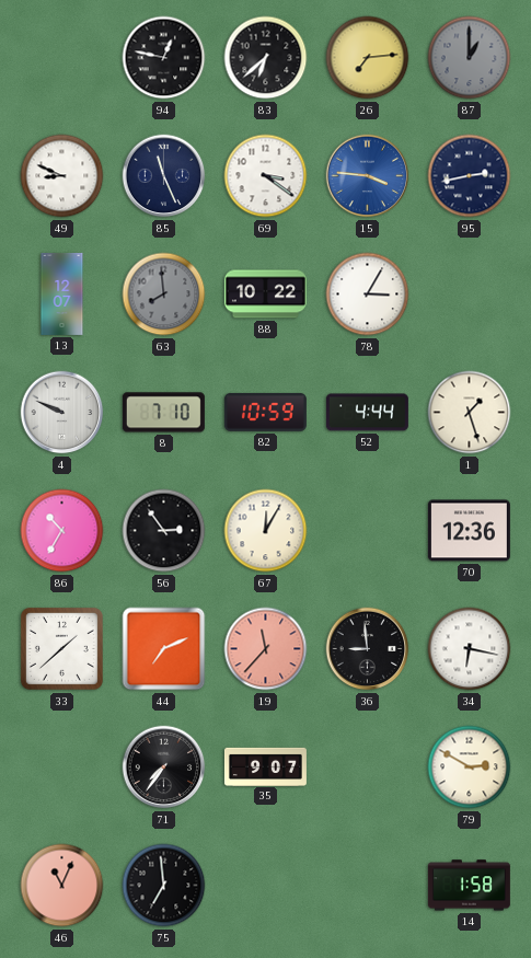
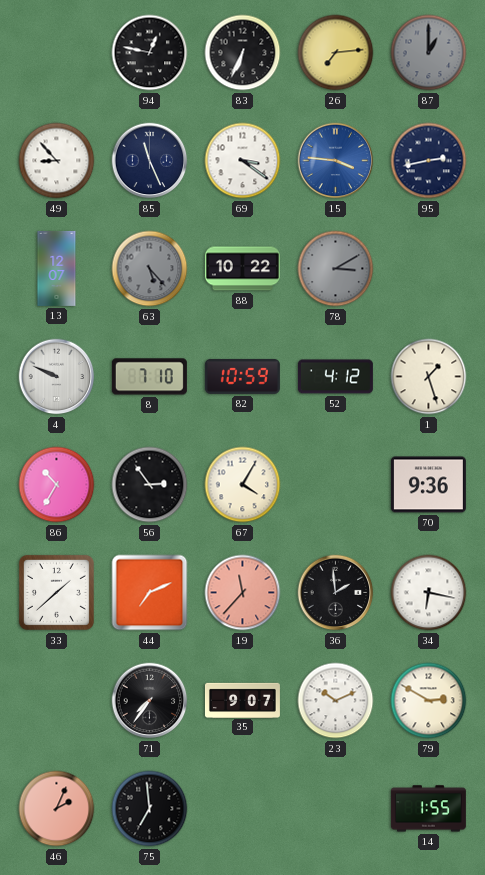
83: 6:38 -> 6:34
49: 8:49 -> 8:53
63: 7:59 -> 5:23
78: 3:05 -> 3:10
78 dial: white -> grey
52: 4:44 -> 4:12
67: 12:05 -> 4:05
70: 12:36 -> 9:36
36: 8:59 -> 1:59
23: none -> 10:11
46: 11:04 -> 2:04
14: 1:58 -> 1:55
